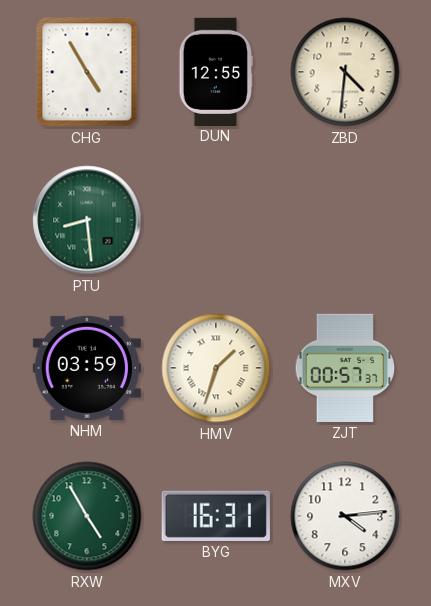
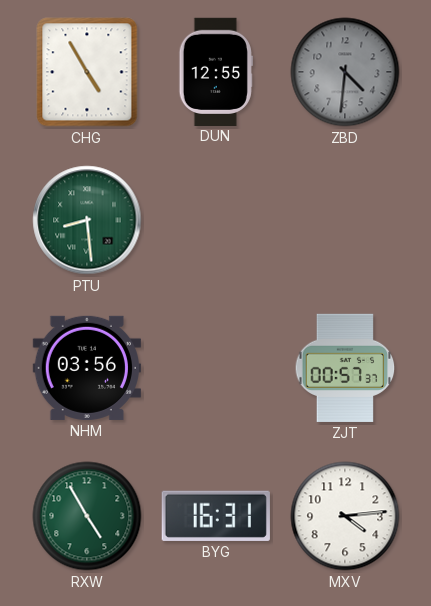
ZBD dial: cream -> grey
NHM: 03:59 -> 03:56
HMV: 1:33 -> none
